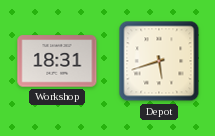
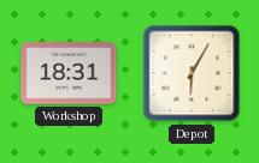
Depot: 5:42 -> 6:05
